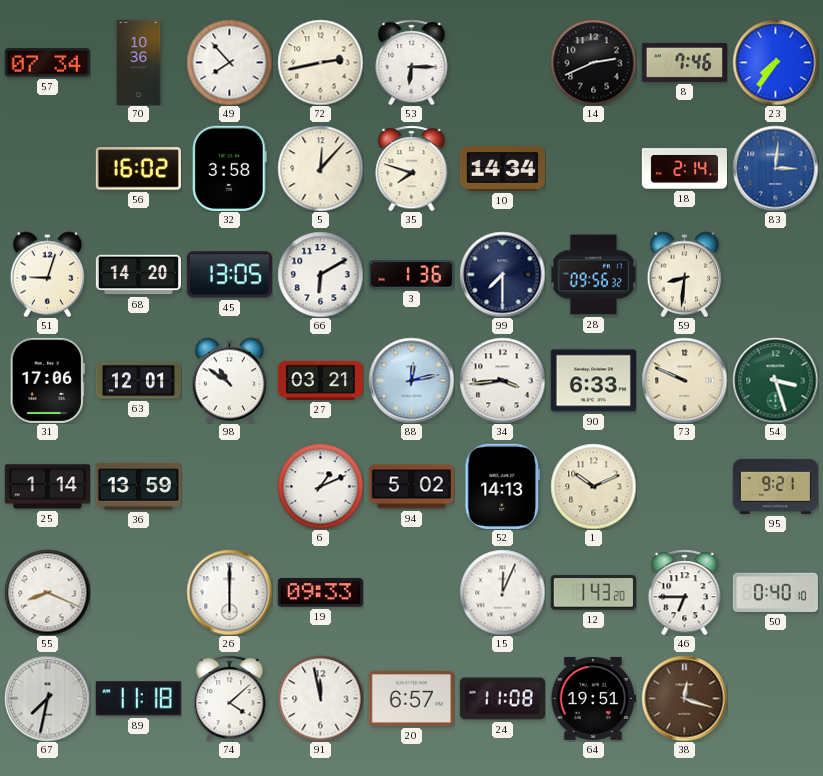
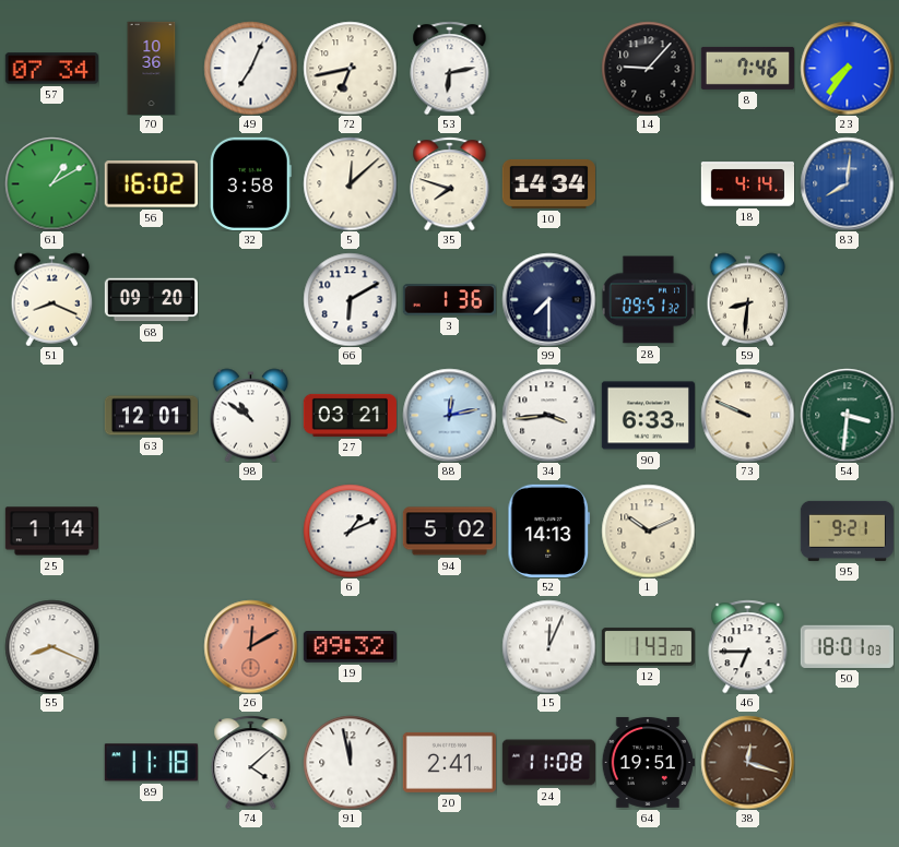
49: 7:53 -> 7:04
72: 2:43 -> 6:43
53: 6:15 -> 6:13
14: 2:41 -> 9:07
61: none -> 1:10
5: 12:07 -> 12:08
18: 2:14 -> 4:14
83: 3:01 -> 8:01
51: 9:03 -> 8:19
68: 14:20 -> 09:20
45: 13:05 -> none
28: 09:56 -> 09:51
31: 17:06 -> none
54: 3:27 -> 3:31
36: 13:59 -> none
26: 6:00 -> 12:10
26 dial: white -> salmon
19: 09:33 -> 09:32
50: 0:40 -> 18:01
67: 7:32 -> none
20: 6:57 -> 2:41
